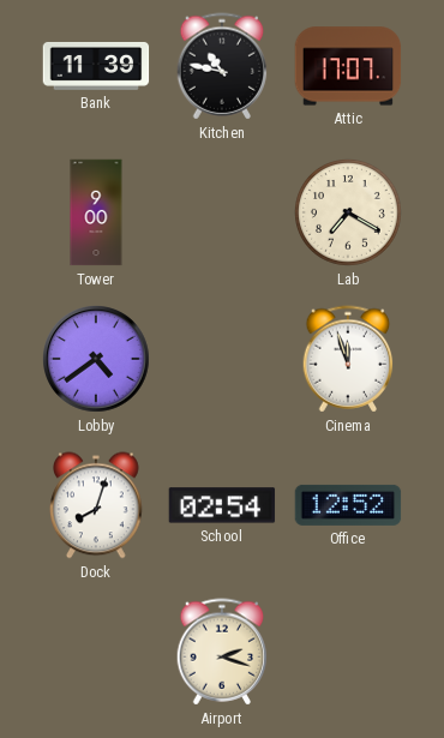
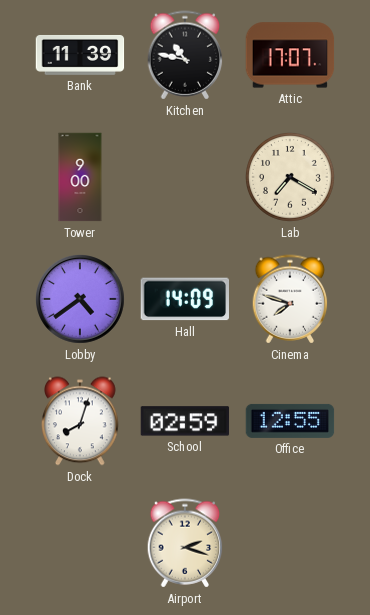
Hall: none -> 14:09
Cinema: 11:57 -> 7:48
School: 02:54 -> 02:59
Office: 12:52 -> 12:55
